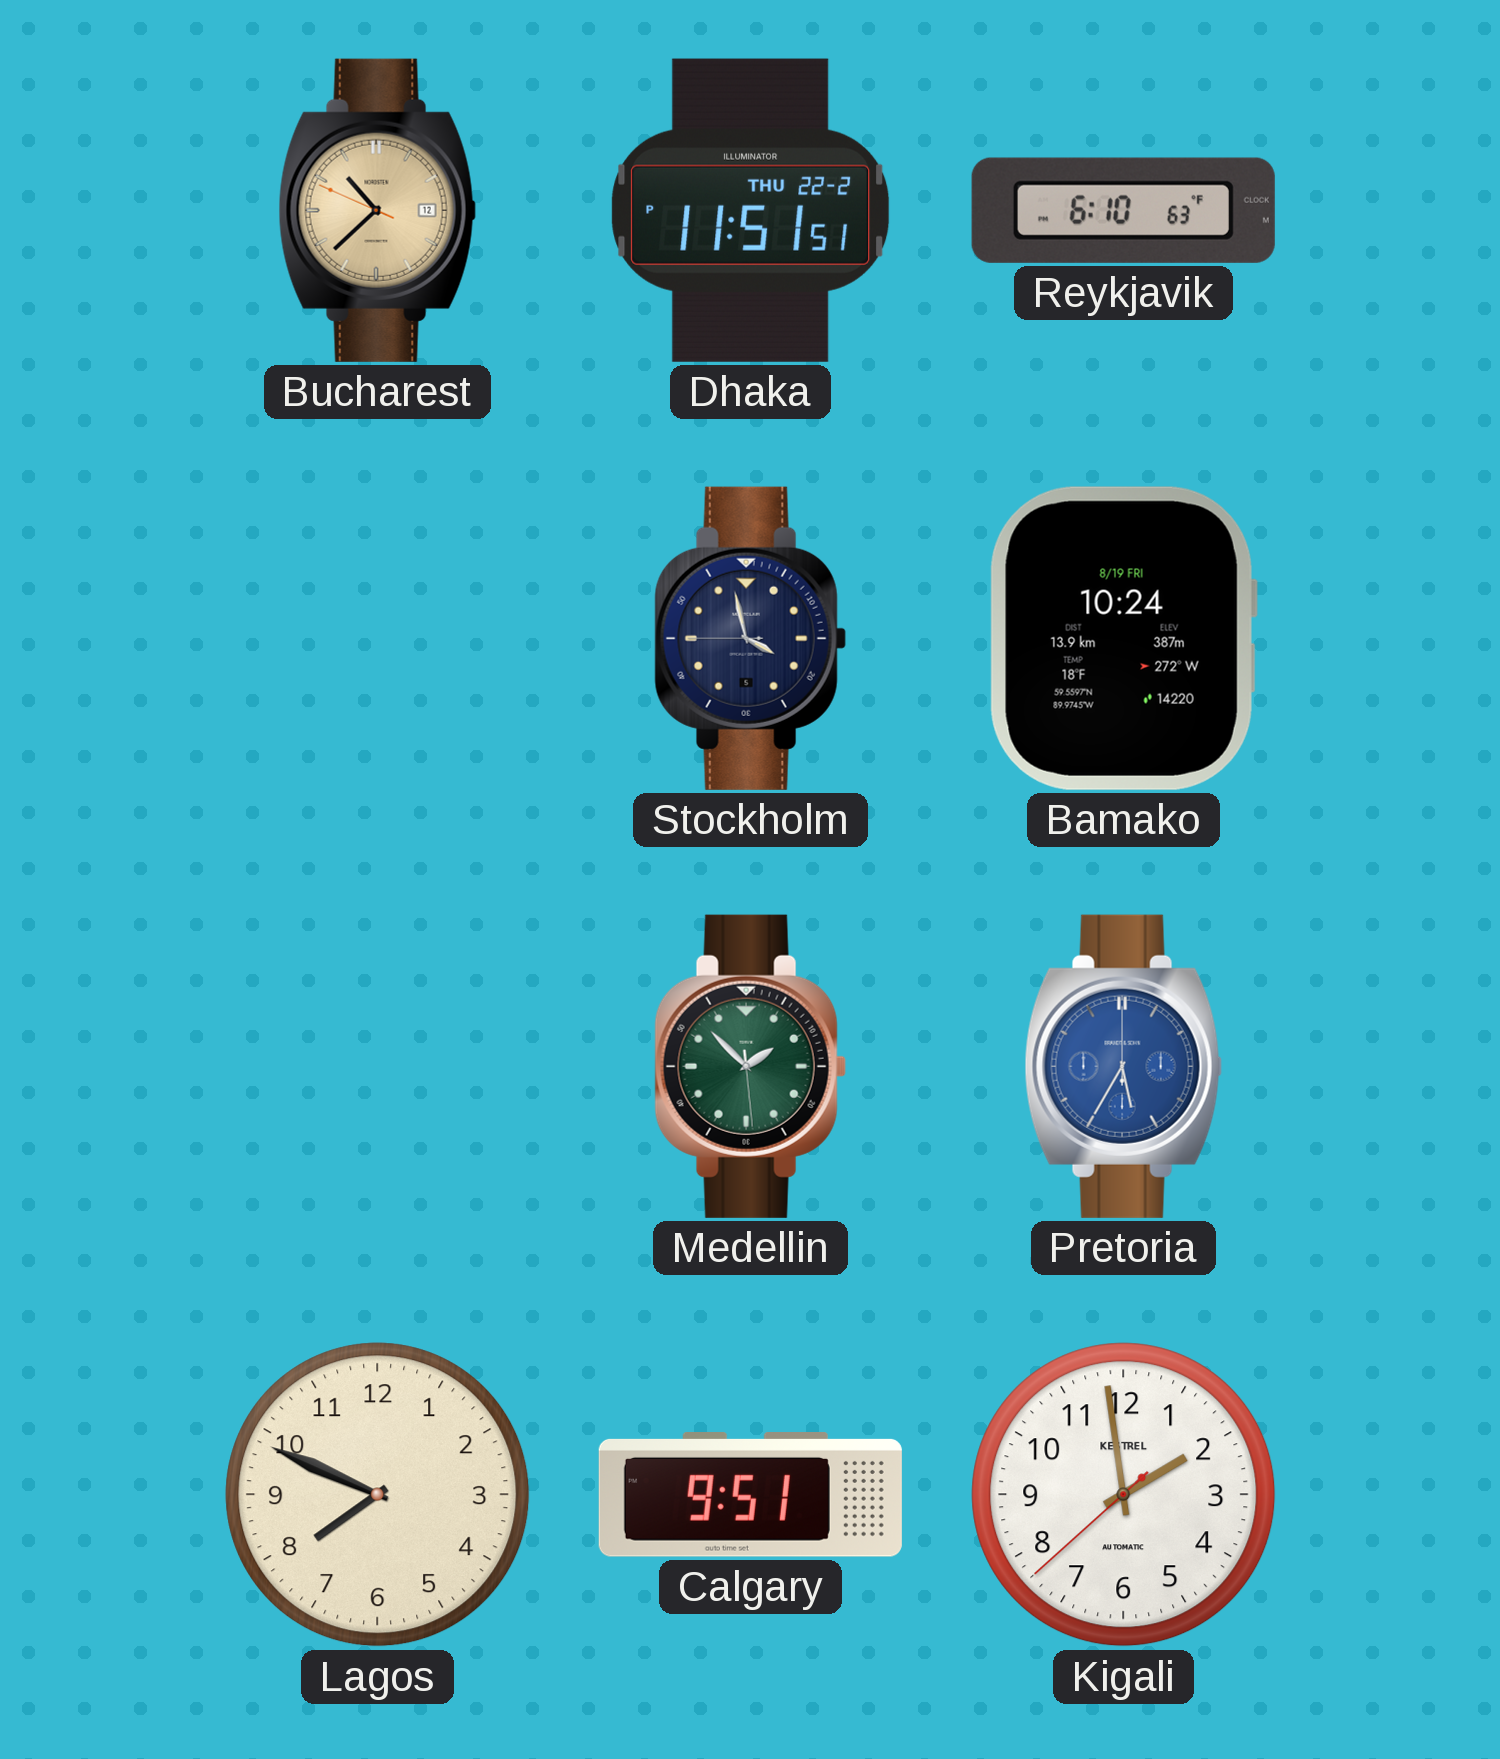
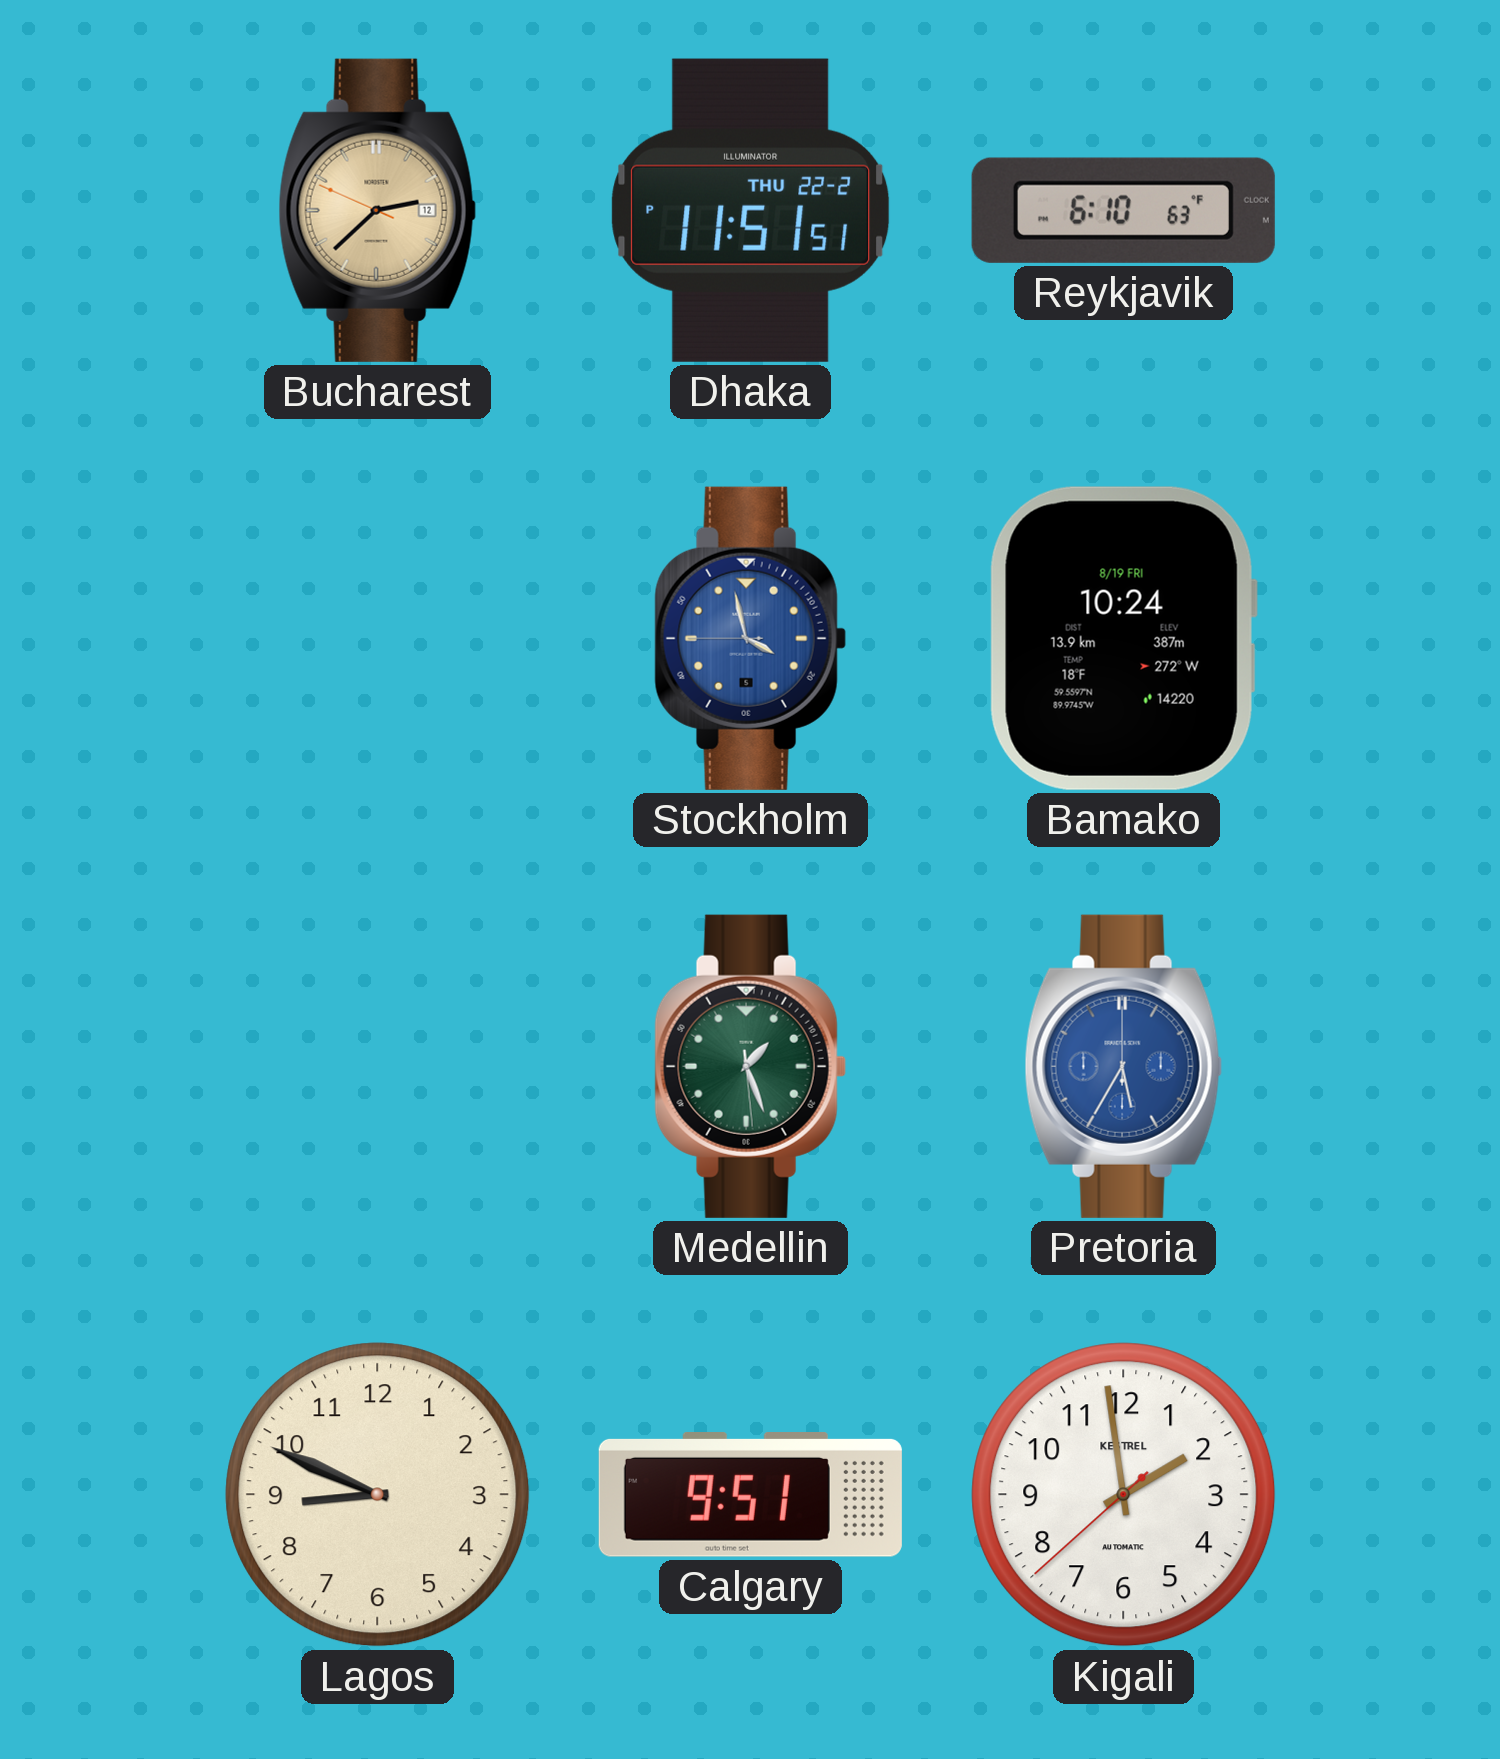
Bucharest: 10:37 -> 2:37
Stockholm dial: navy -> blue
Medellin: 1:52 -> 1:26
Lagos: 7:49 -> 8:49
